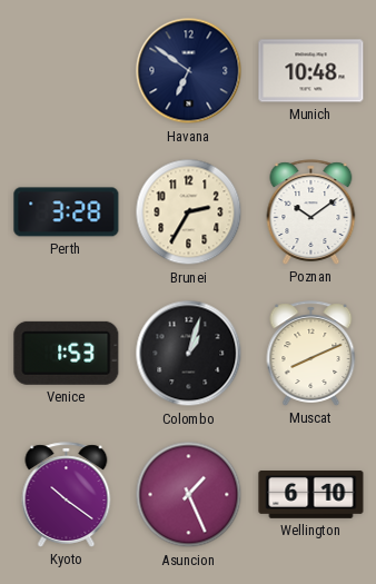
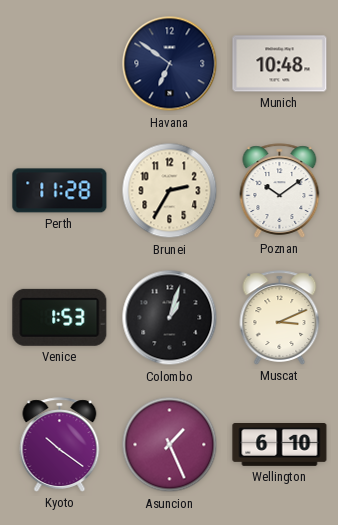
Perth: 3:28 -> 11:28
Muscat: 8:11 -> 3:11
